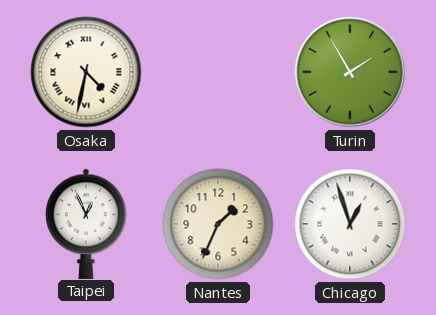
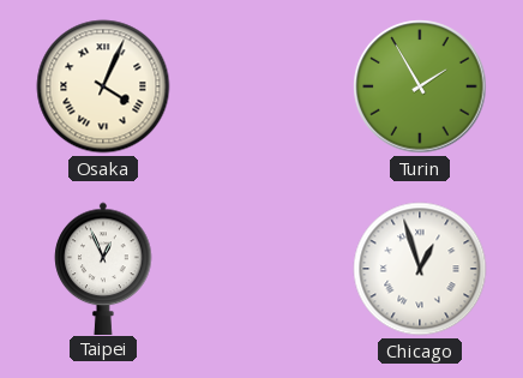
Osaka: 4:32 -> 4:04
Nantes: 1:34 -> none
